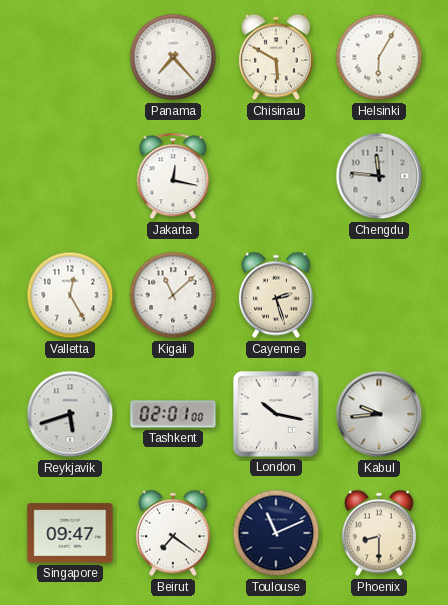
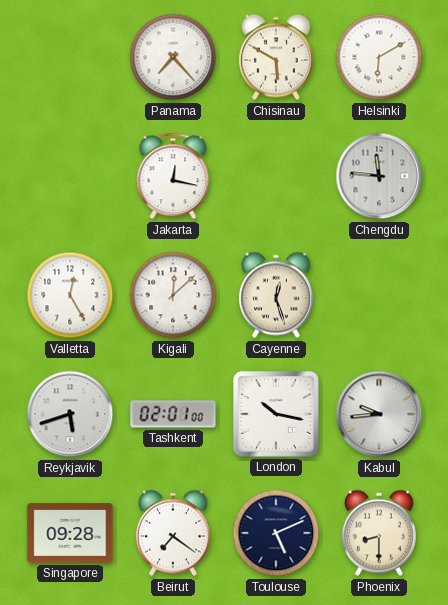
Helsinki: 6:05 -> 6:10
Kigali: 11:08 -> 12:08
Cayenne: 2:27 -> 12:27
Singapore: 09:47 -> 09:28
Toulouse: 11:11 -> 5:11
